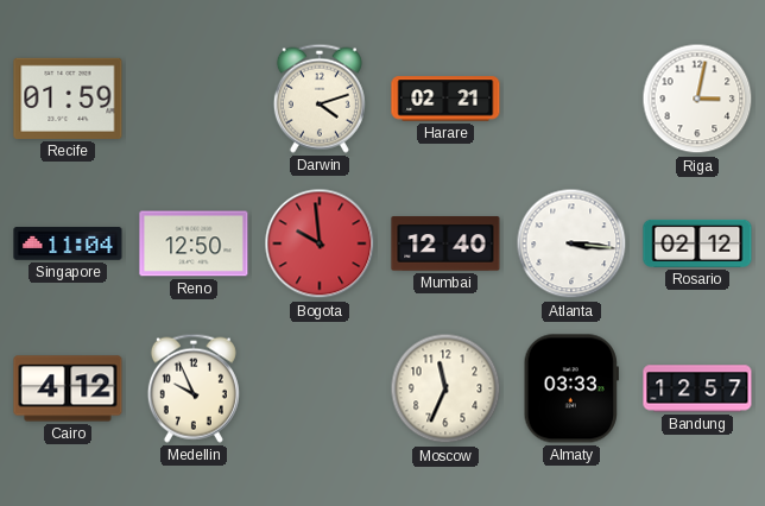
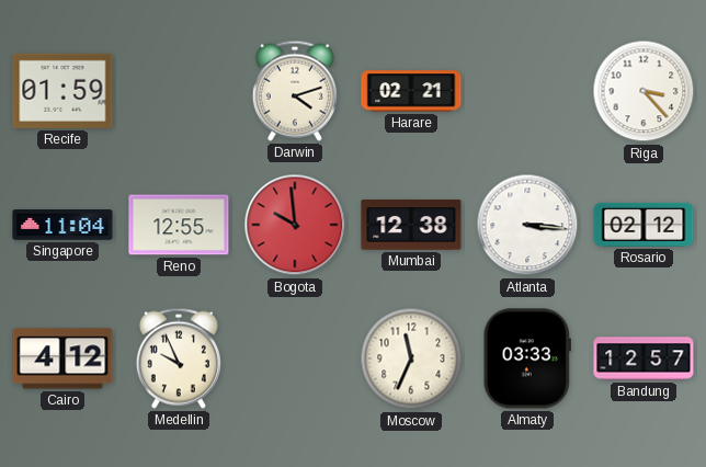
Riga: 3:02 -> 3:23
Reno: 12:50 -> 12:55
Mumbai: 12:40 -> 12:38
